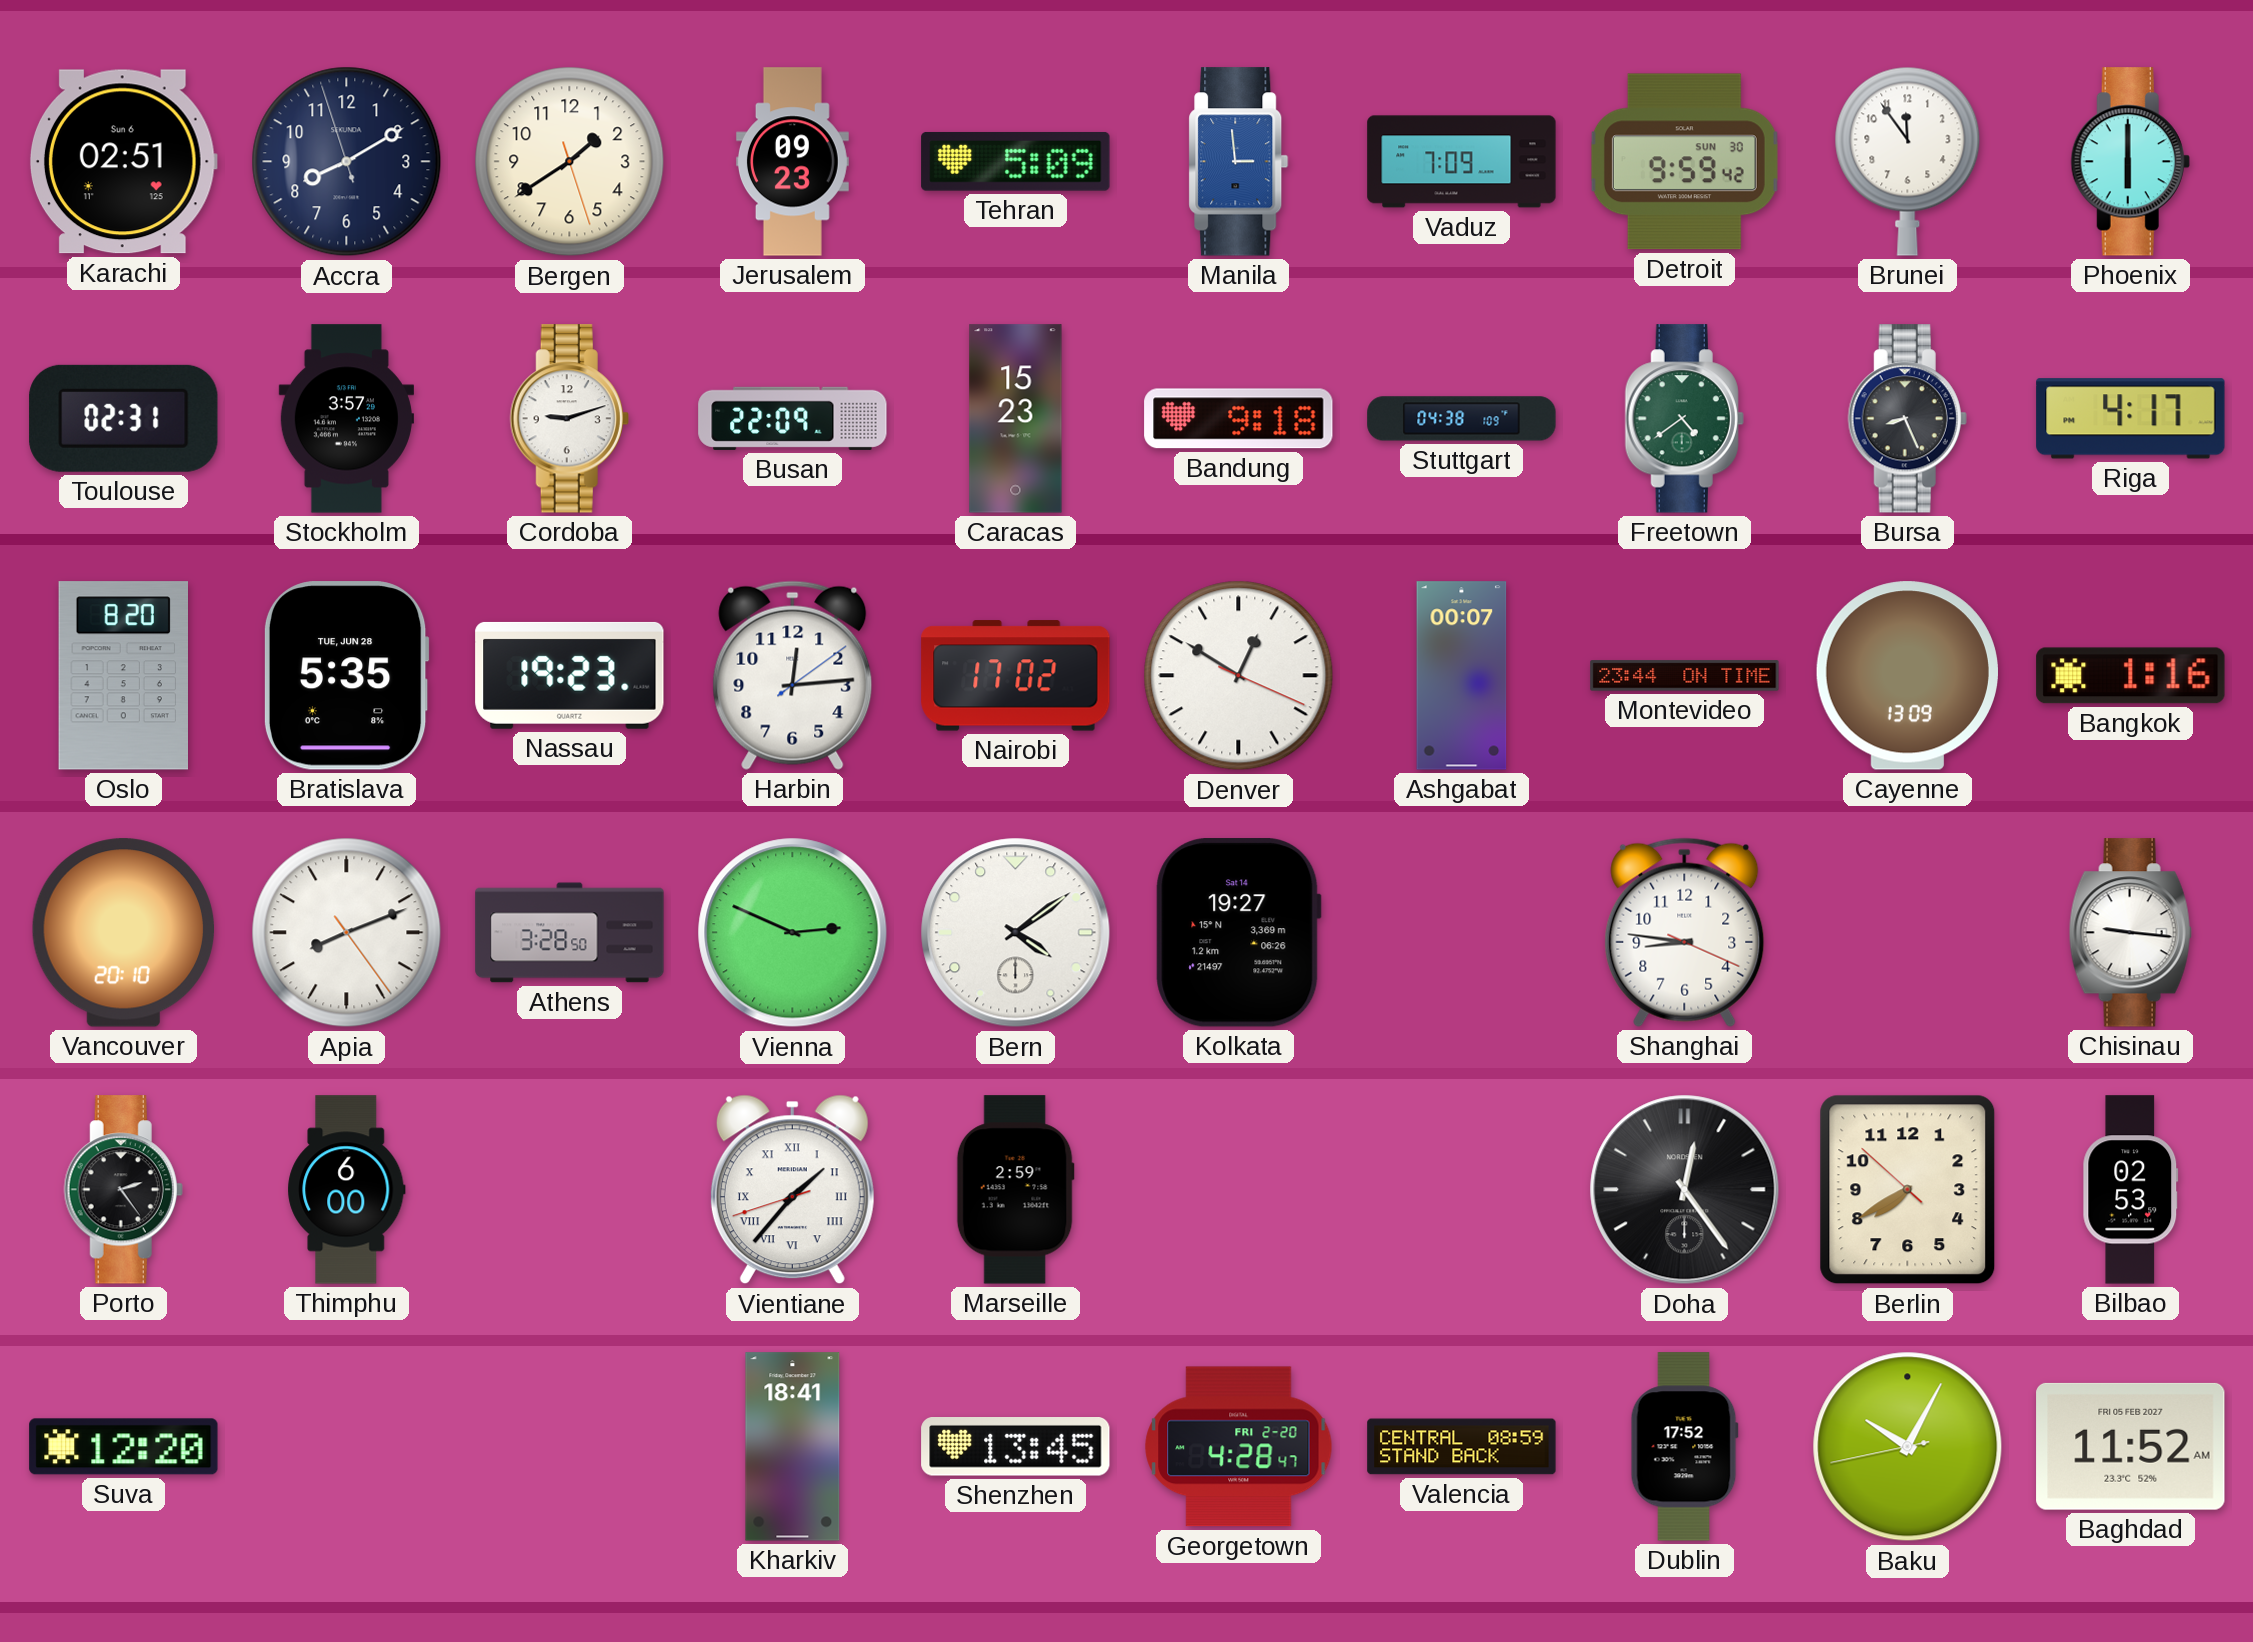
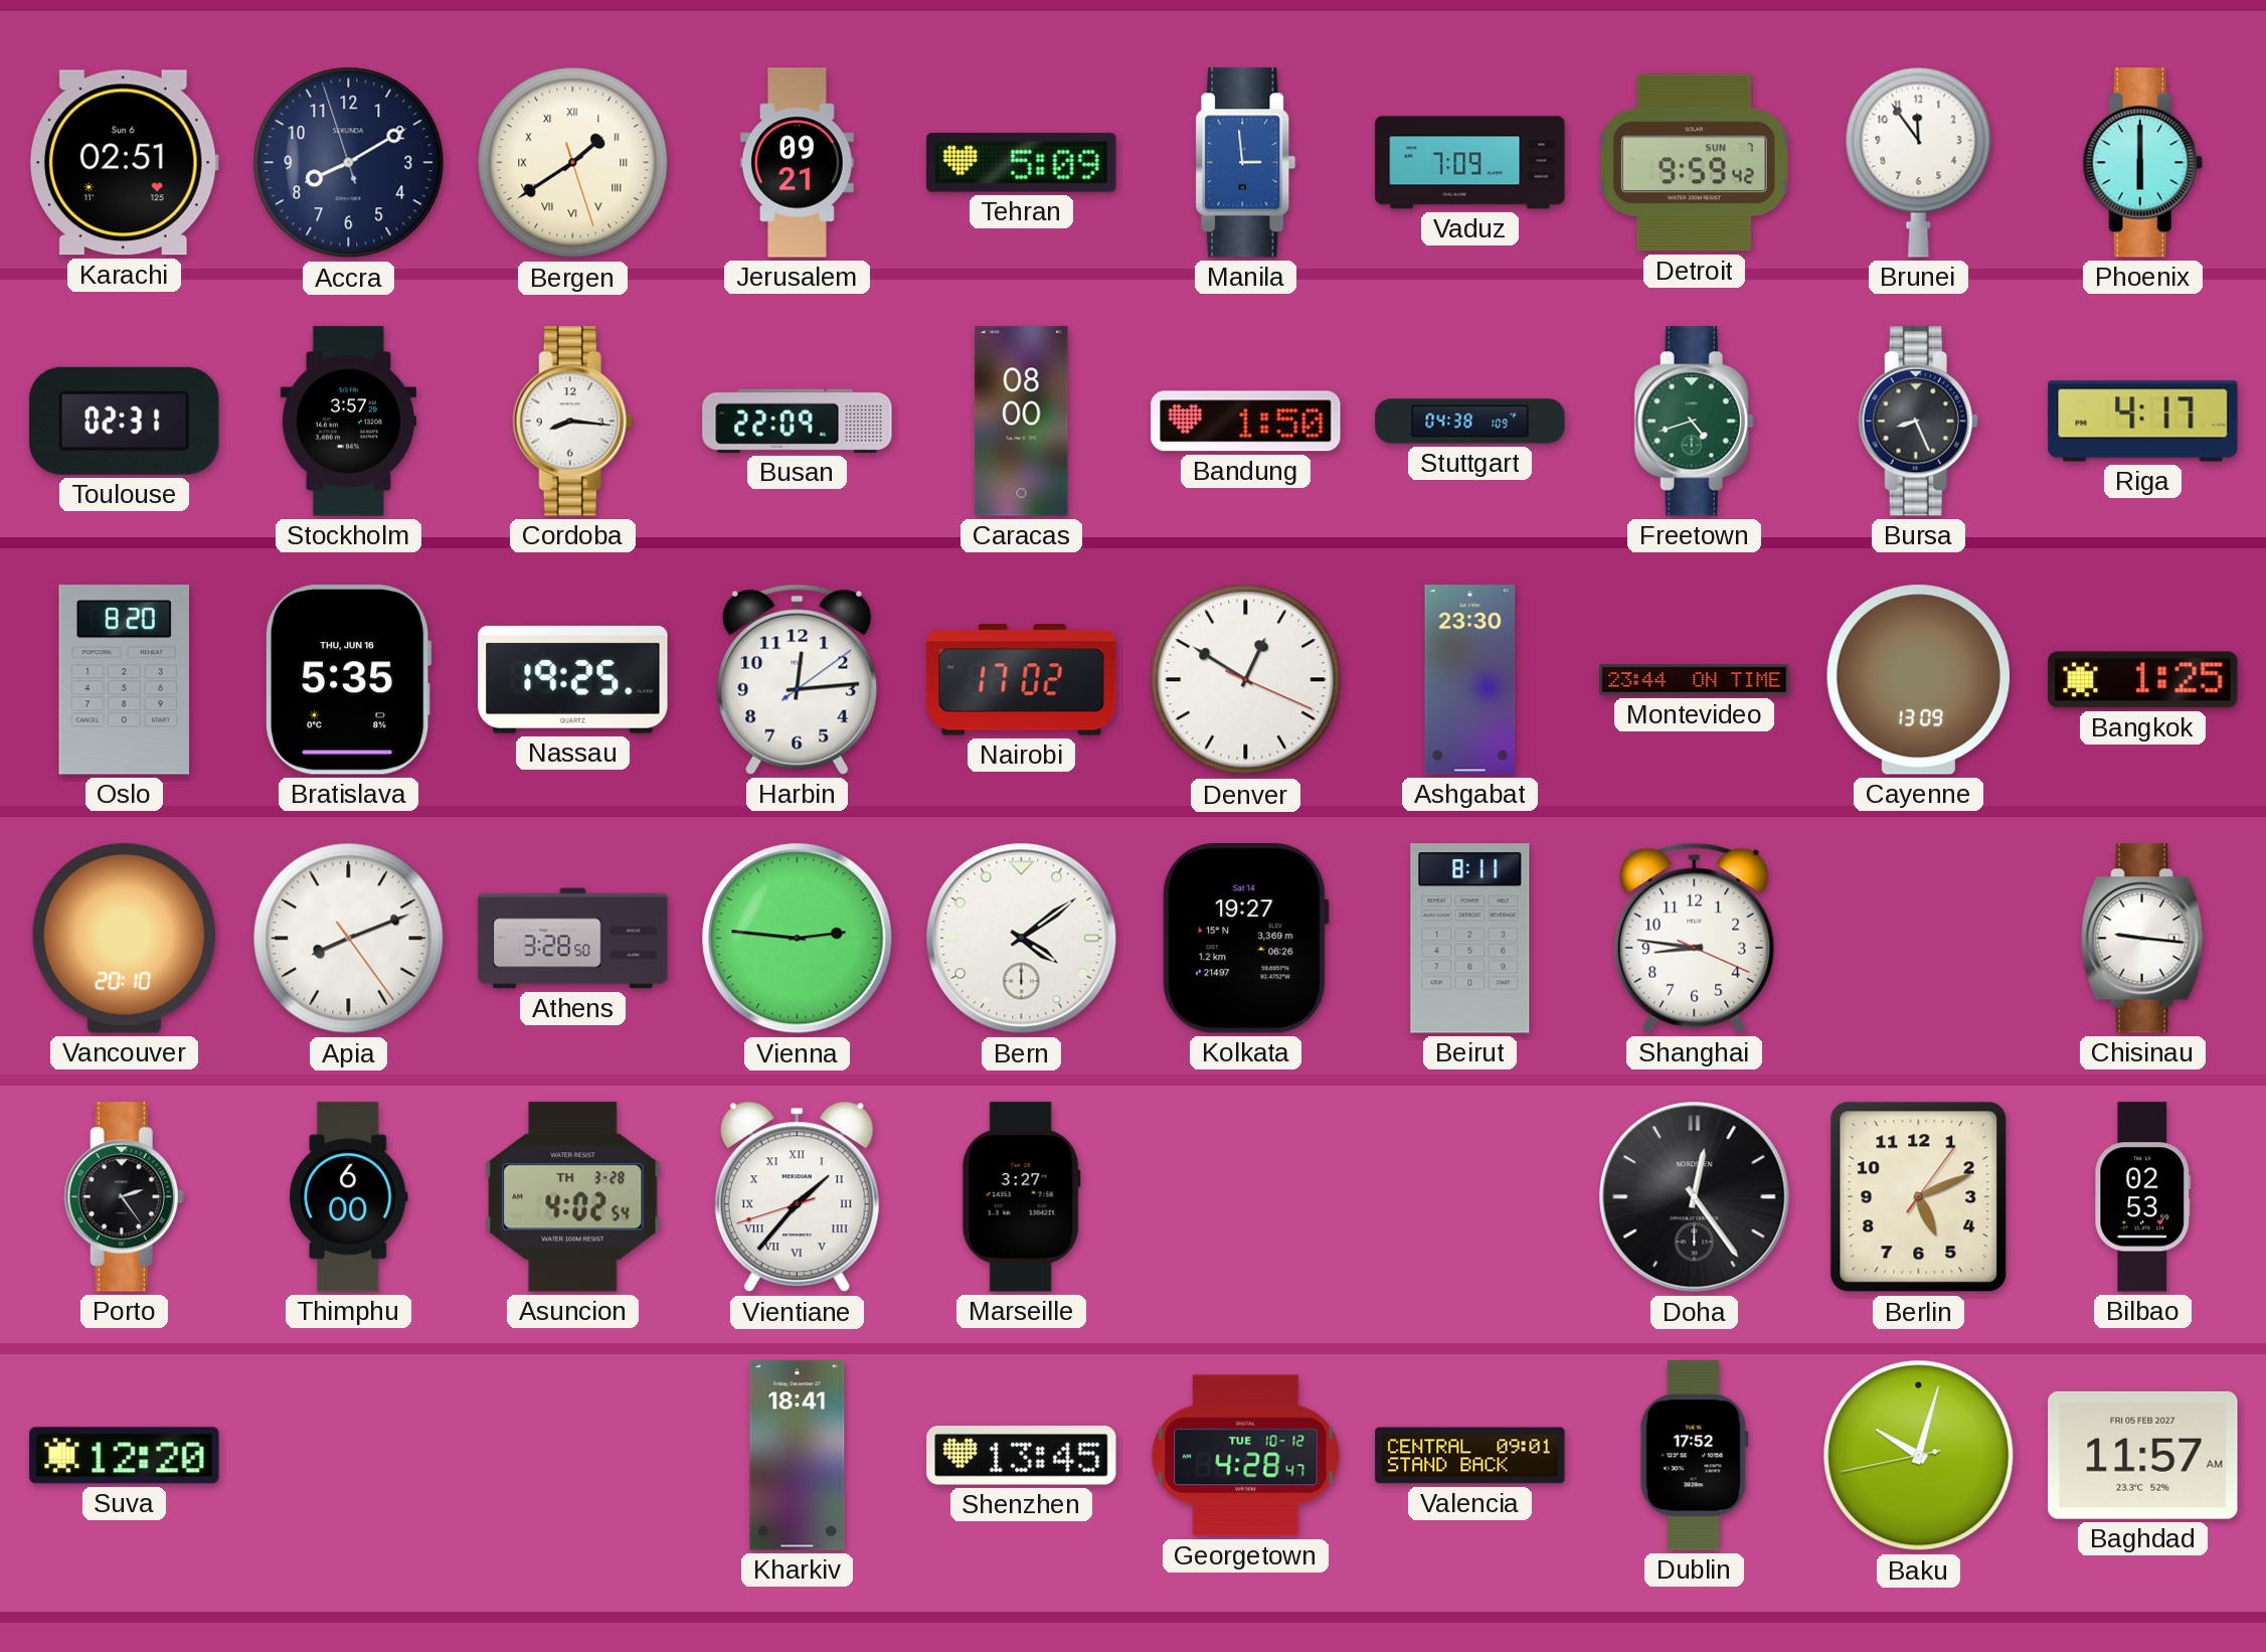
Bergen numerals: Arabic -> Roman
Jerusalem: 09:23 -> 09:21
Detroit date: SUN 30 -> SUN 7
Cordoba: 9:12 -> 8:16
Caracas: 15:23 -> 08:00
Bandung: 9:18 -> 1:50
Freetown: 4:39 -> 4:42
Bratislava date: TUE, JUN 28 -> THU, JUN 16
Nassau: 19:23 -> 19:25
Ashgabat: 00:07 -> 23:30
Bangkok: 1:16 -> 1:25
Vienna: 2:49 -> 2:46
Beirut: none -> 8:11
Asuncion: none -> 4:02
Marseille: 2:59 -> 3:27
Berlin: 7:39 -> 5:11
Georgetown date: FRI 2-20 -> TUE 10-12
Valencia: 08:59 -> 09:01
Baku: 10:04 -> 10:02
Baghdad: 11:52 -> 11:57
